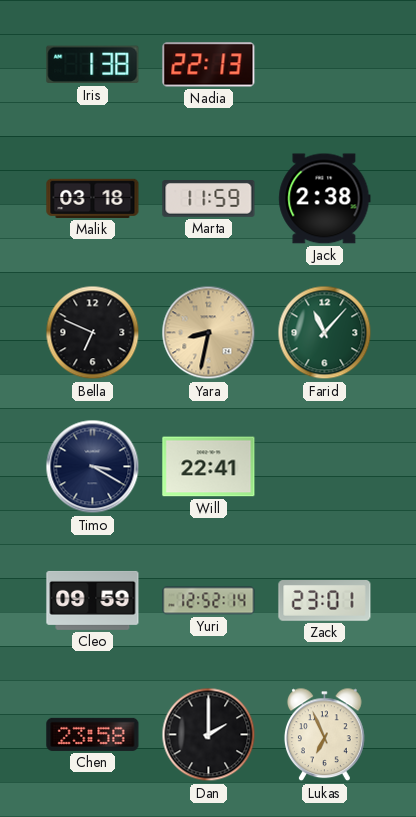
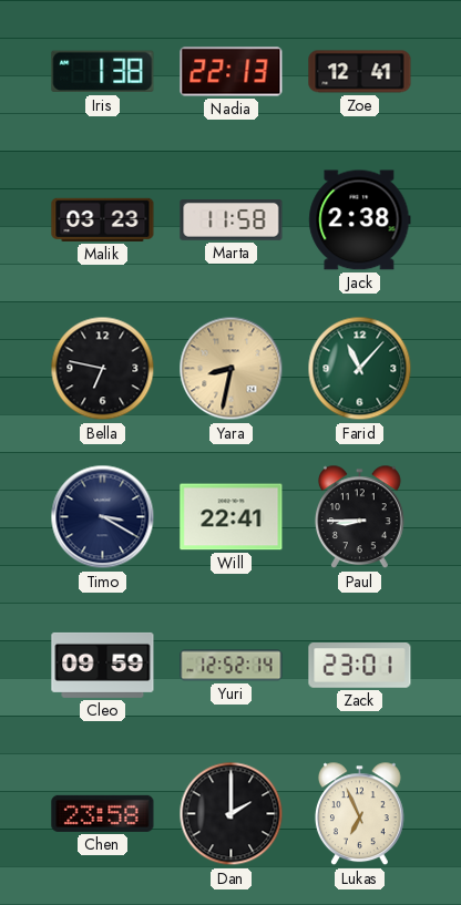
Zoe: none -> 12:41
Malik: 03:18 -> 03:23
Marta: 11:59 -> 11:58
Bella: 6:49 -> 6:47
Paul: none -> 8:45
